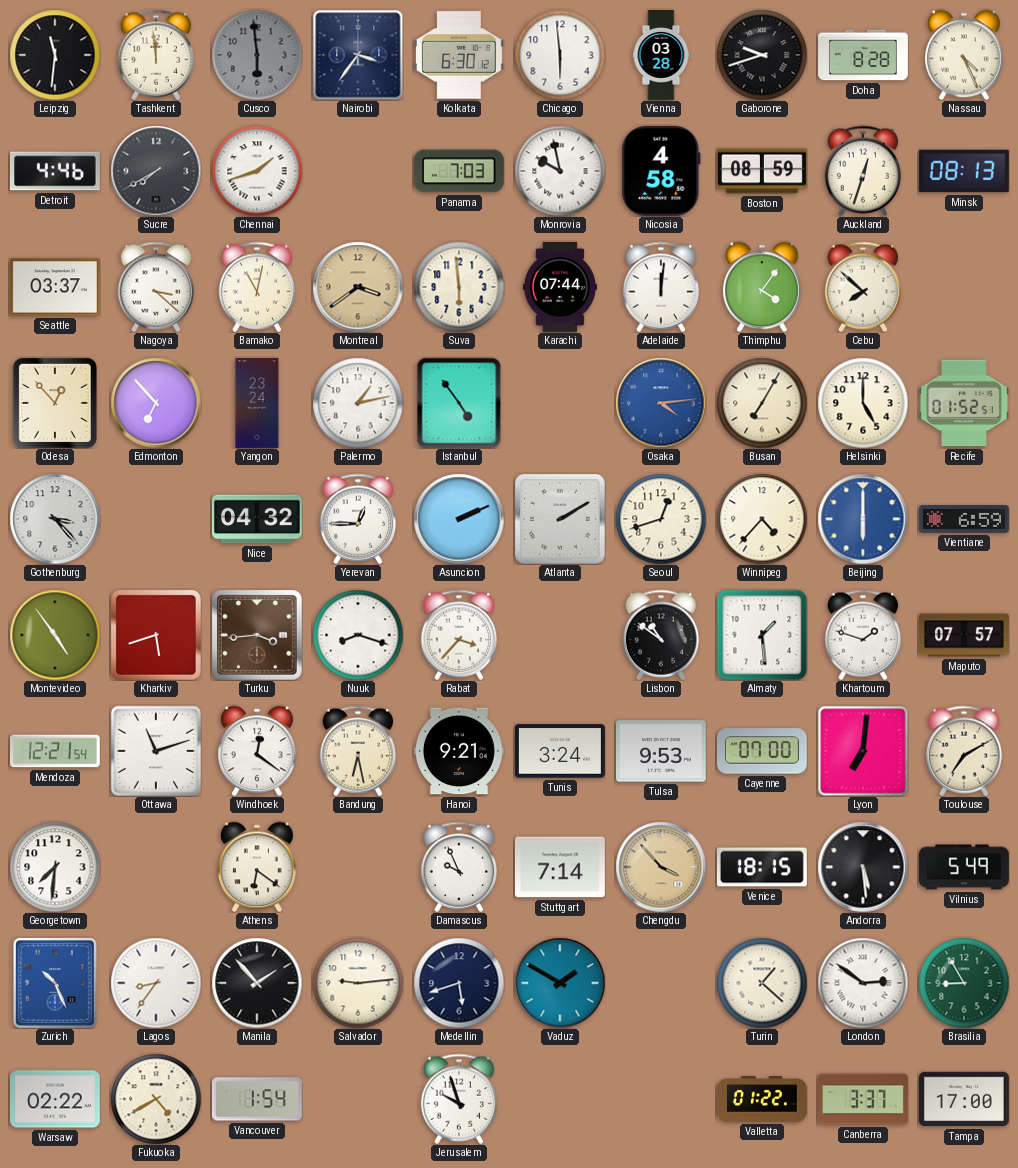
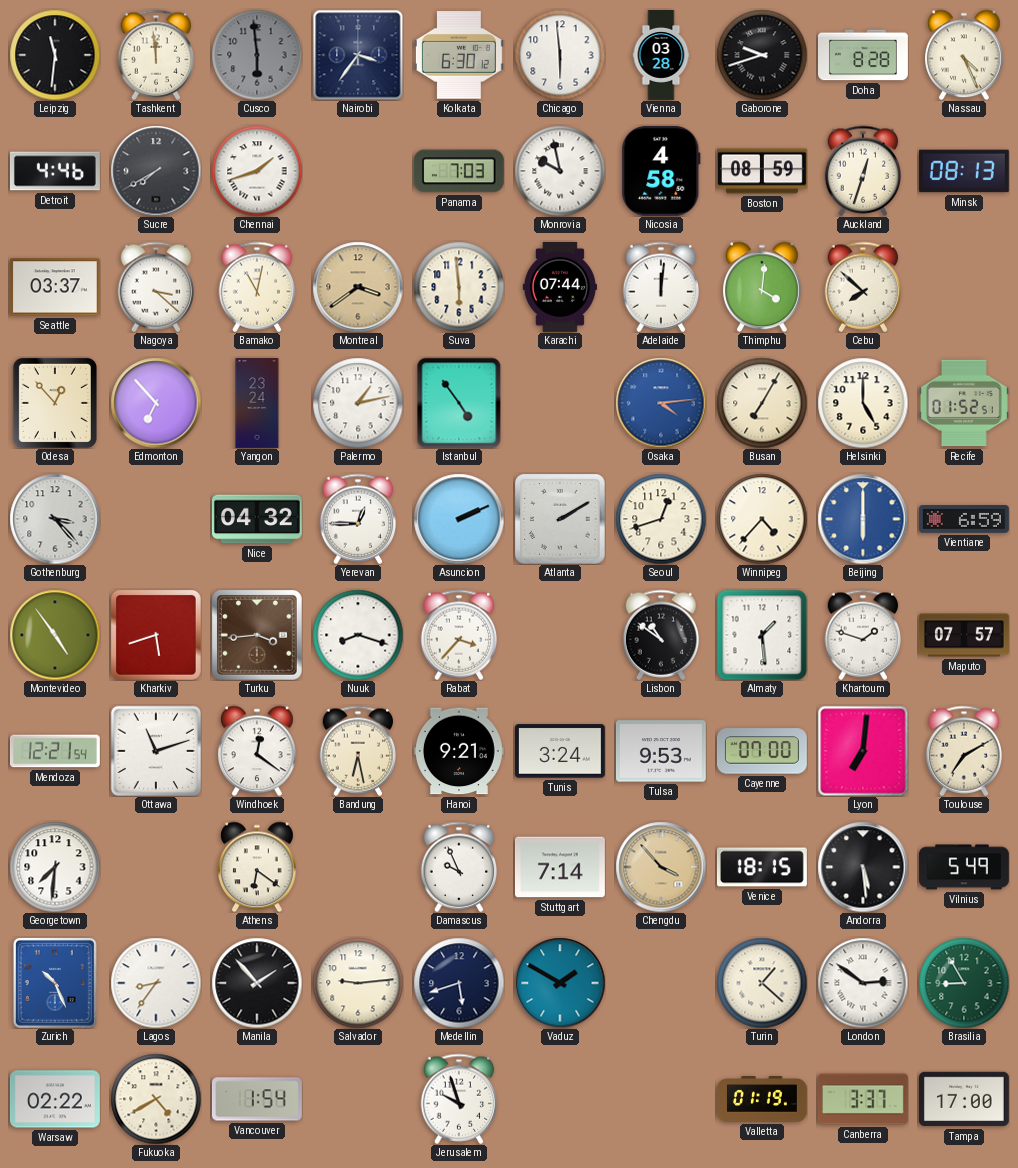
Thimphu: 4:06 -> 4:01
Valletta: 01:22 -> 01:19
